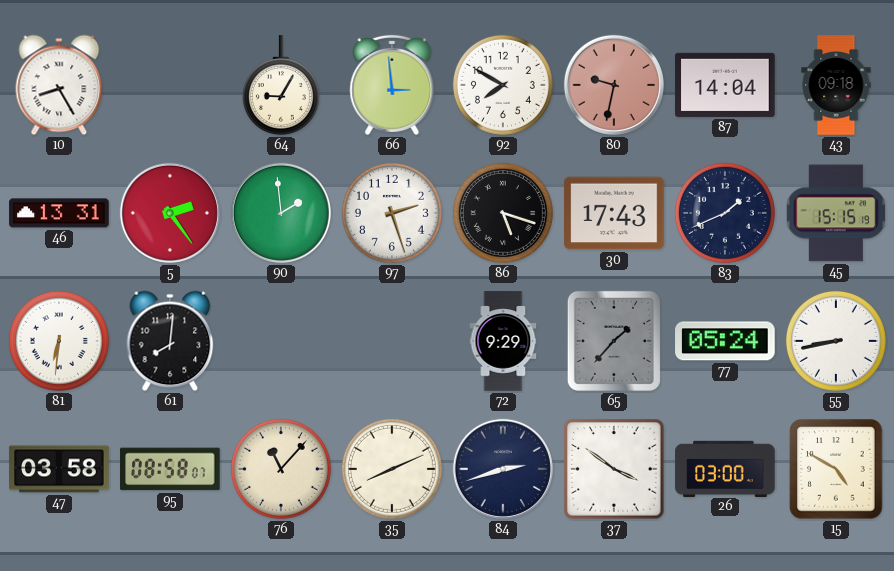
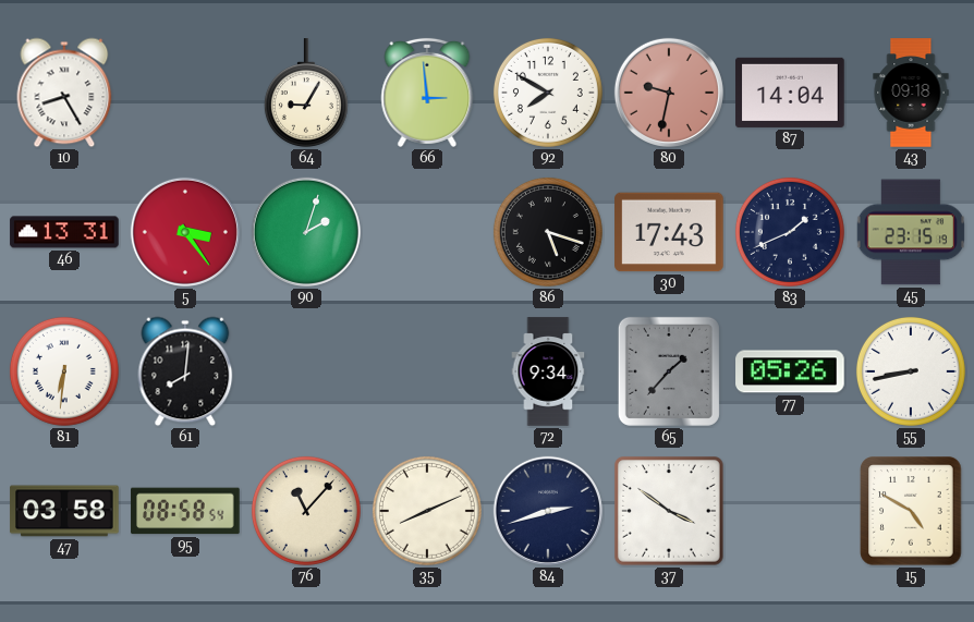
5: 2:24 -> 3:24
90: 1:59 -> 2:03
97: 2:27 -> none
45: 15:15 -> 23:15
72: 9:29 -> 9:34
77: 05:24 -> 05:26
95: 08:58:07 -> 08:58:54
26: 03:00 -> none
